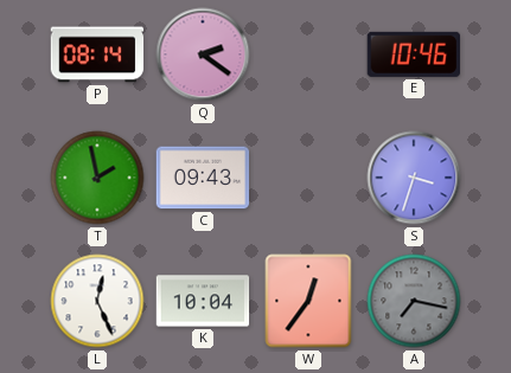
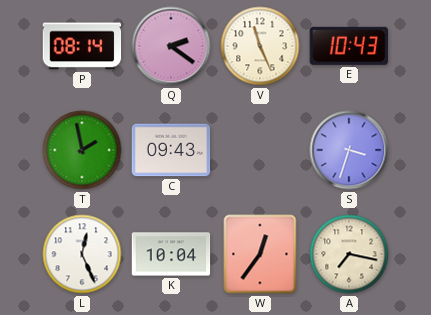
V: none -> 11:26
E: 10:46 -> 10:43
A dial: grey -> cream
